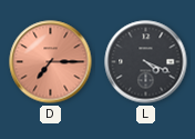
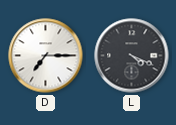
D dial: salmon -> white
